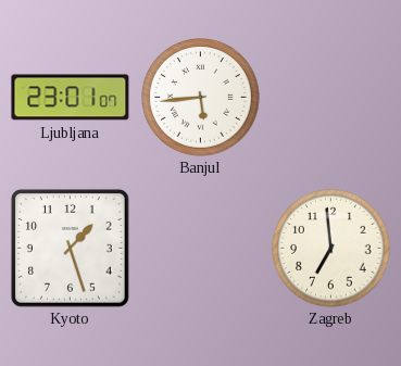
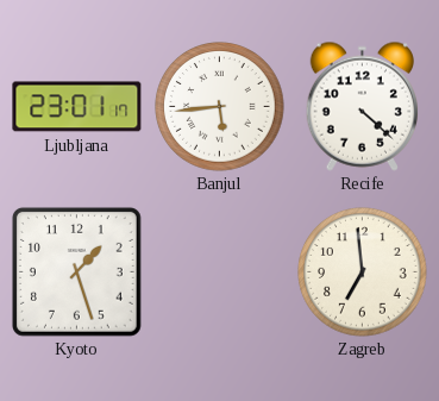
Ljubljana: 23:01:07 -> 23:01:17
Recife: none -> 4:22
